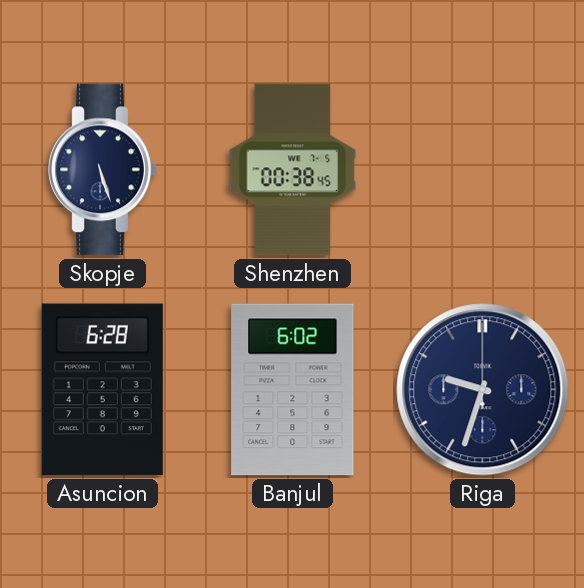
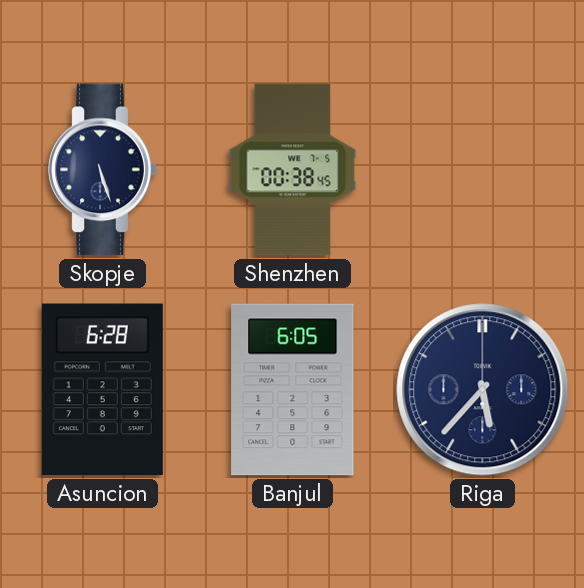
Banjul: 6:02 -> 6:05
Riga: 9:33 -> 5:37
